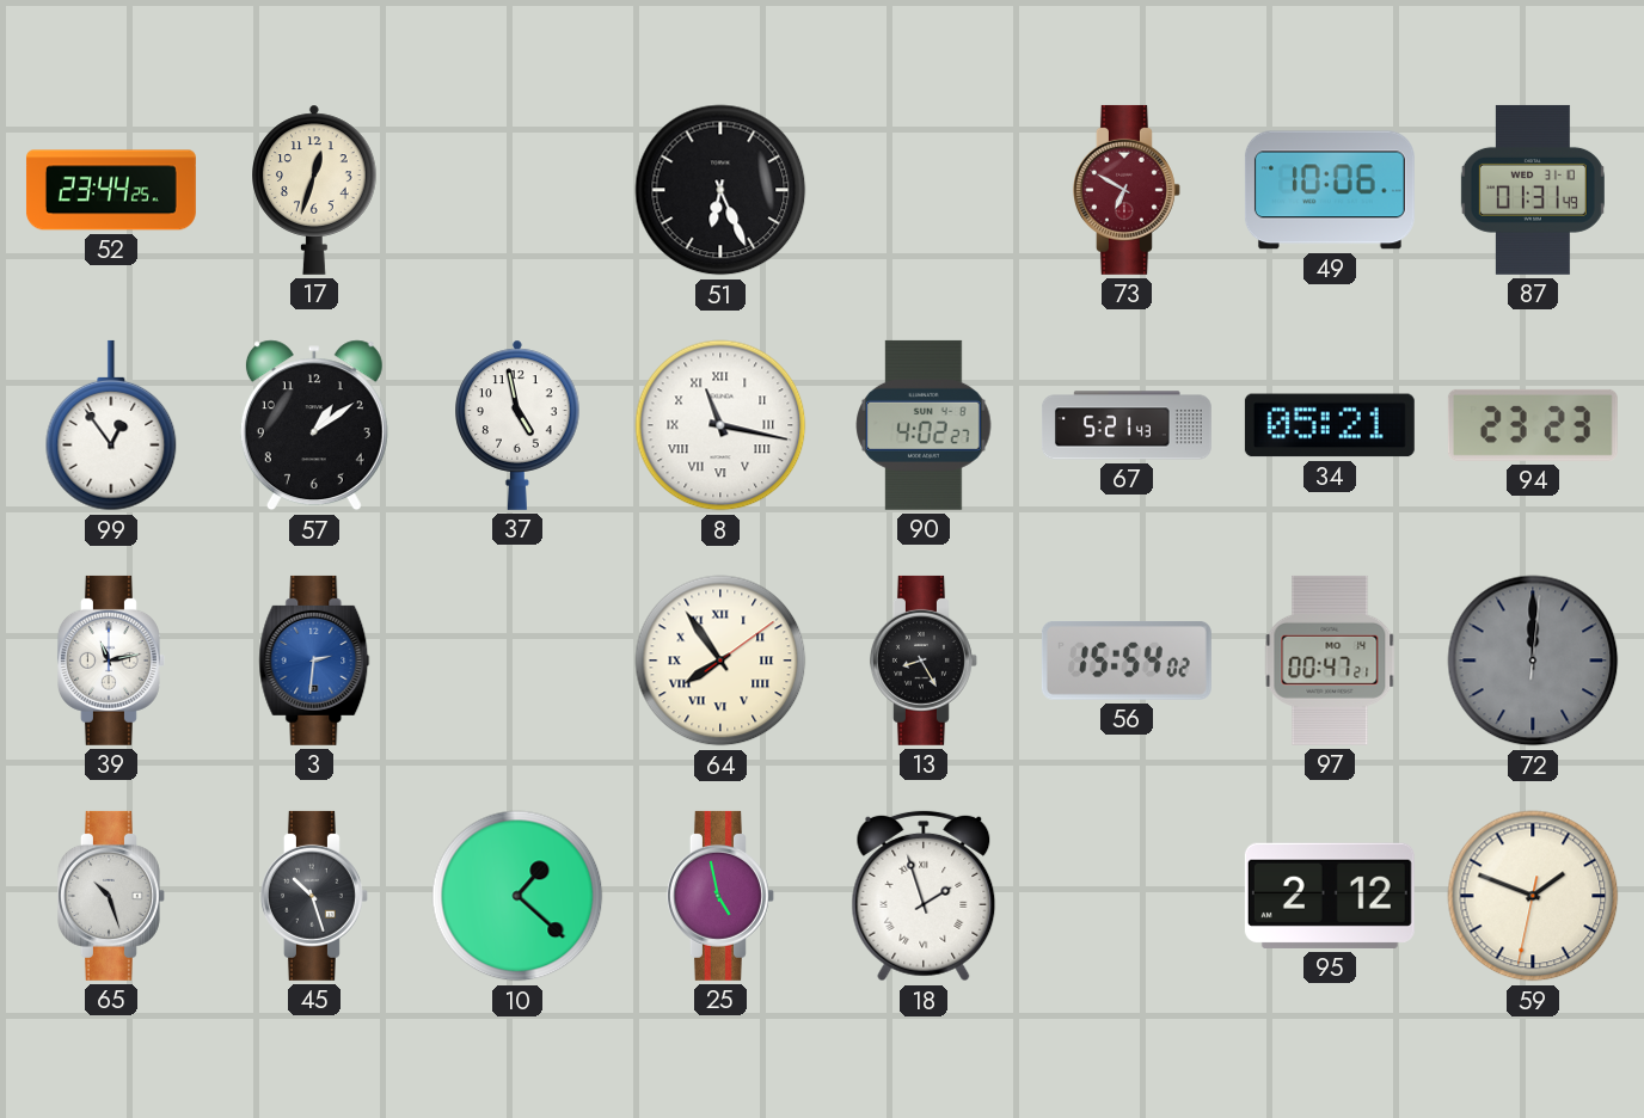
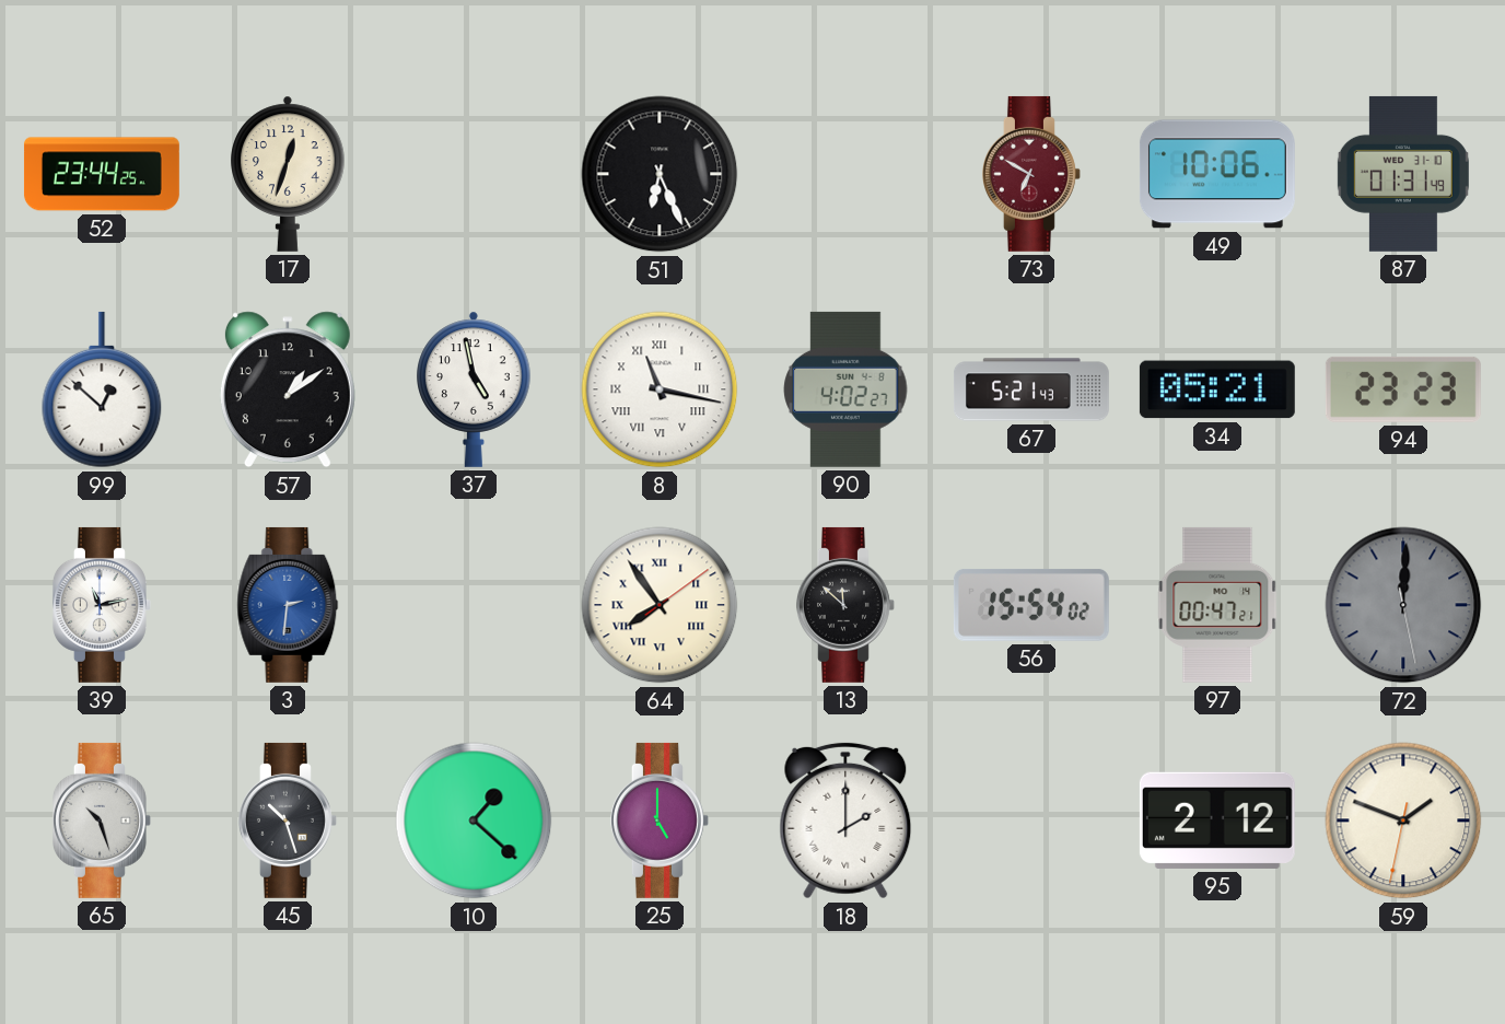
99: 12:54 -> 12:52
13: 8:25 -> 11:52
72: 12:00:01 -> 12:00:28
25: 4:58 -> 5:00
18: 1:57 -> 2:00
